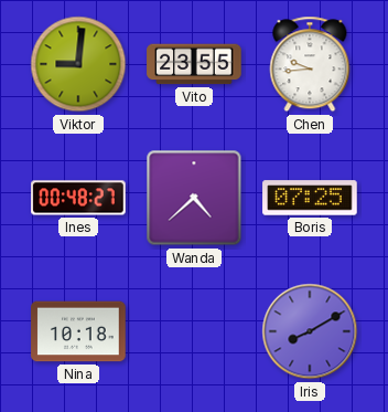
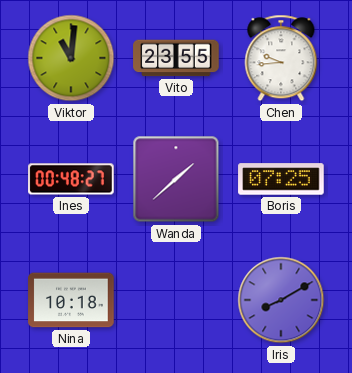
Viktor: 9:01 -> 11:01
Wanda: 4:38 -> 1:38
